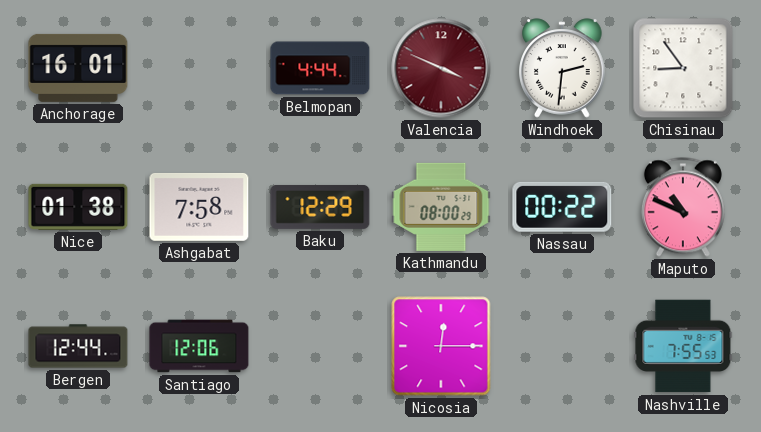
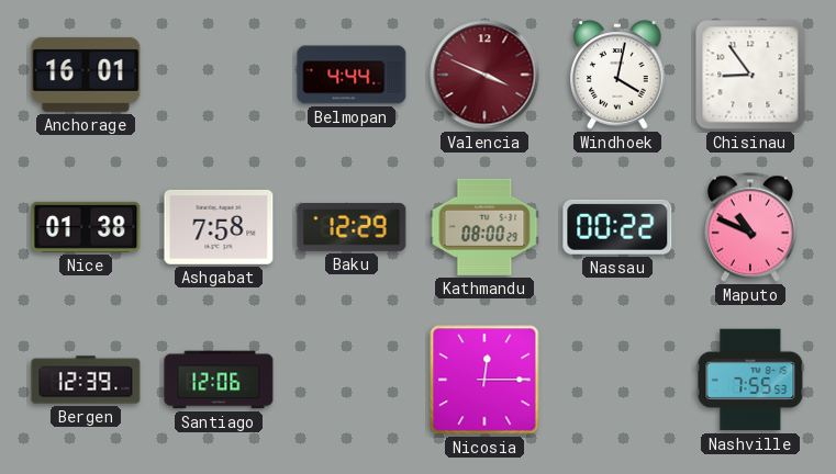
Windhoek: 2:31 -> 4:02
Bergen: 12:44 -> 12:39
